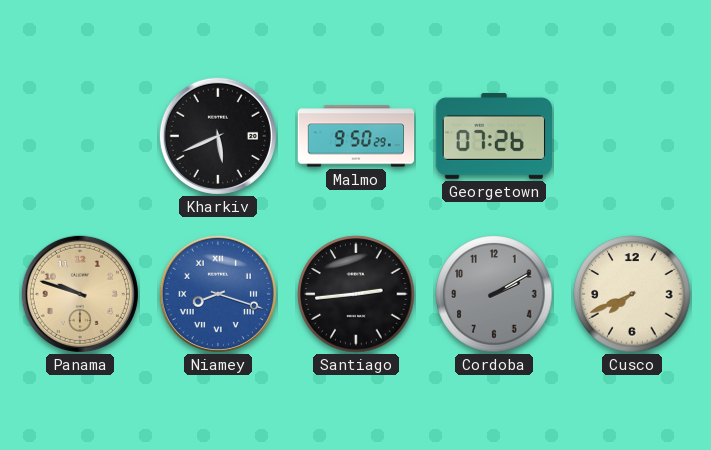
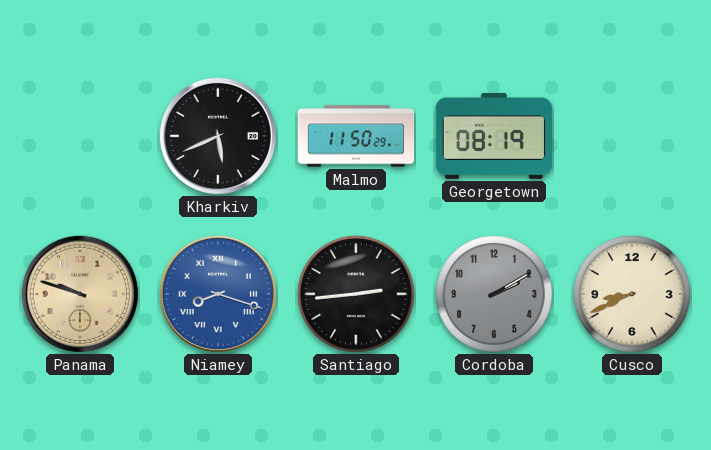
Malmo: 9:50 -> 11:50
Georgetown: 07:26 -> 08:19
Cusco: 7:41 -> 8:41
